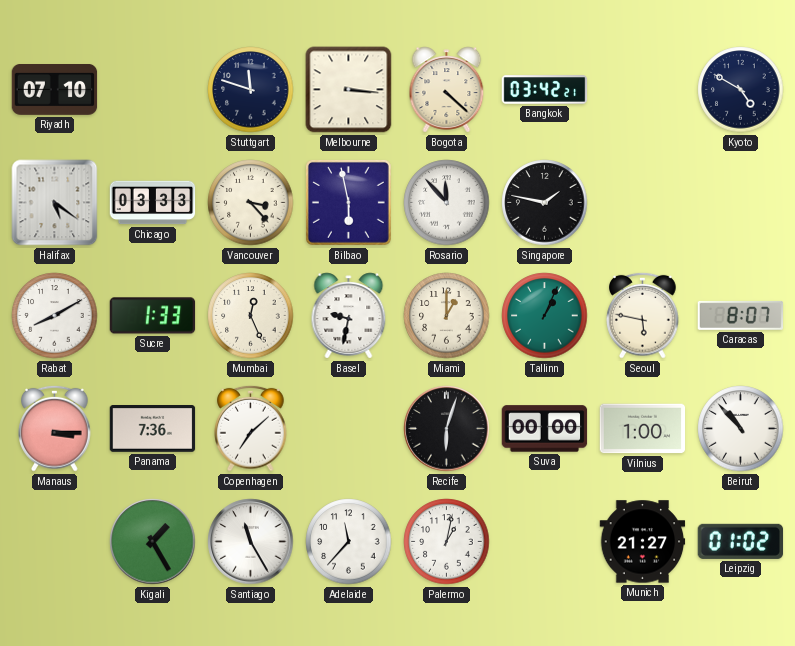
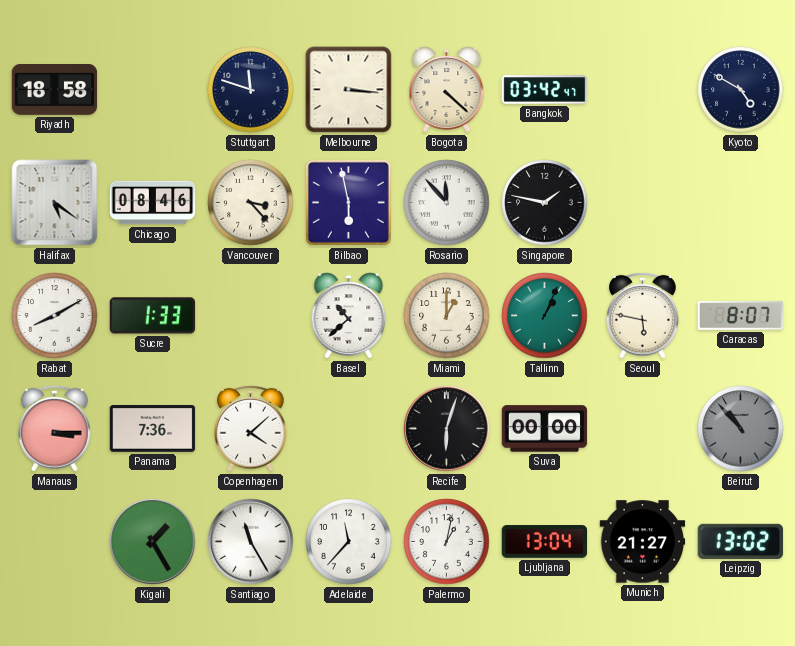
Riyadh: 07:10 -> 18:58
Bangkok: 03:42:21 -> 03:42:47
Chicago: 03:33 -> 08:46
Mumbai: 12:26 -> none
Basel: 9:32 -> 10:38
Copenhagen: 7:08 -> 4:08
Vilnius: 1:00 -> none
Beirut dial: white -> grey
Ljubljana: none -> 13:04
Leipzig: 01:02 -> 13:02
